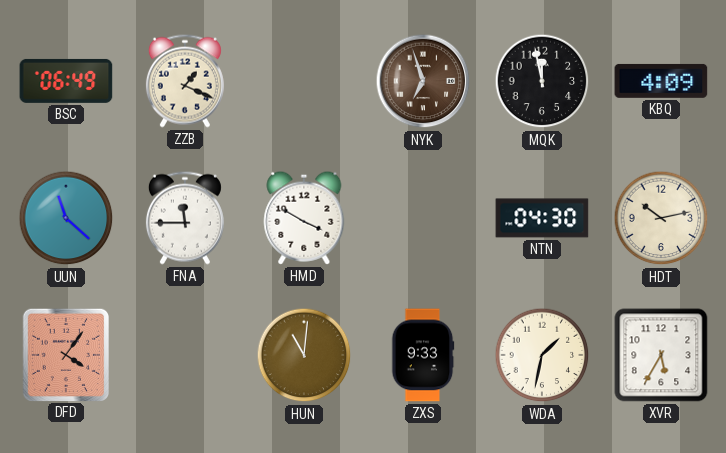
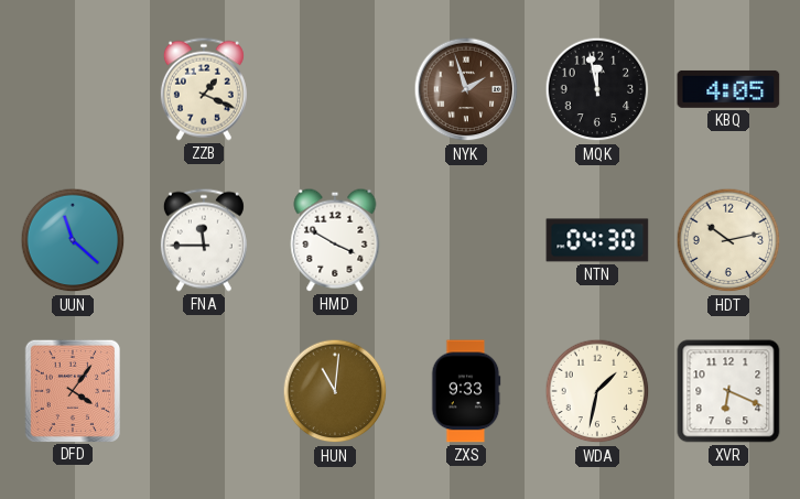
BSC: 06:49 -> none
NYK: 6:57 -> 1:57
KBQ: 4:09 -> 4:05
XVR: 5:35 -> 6:19
